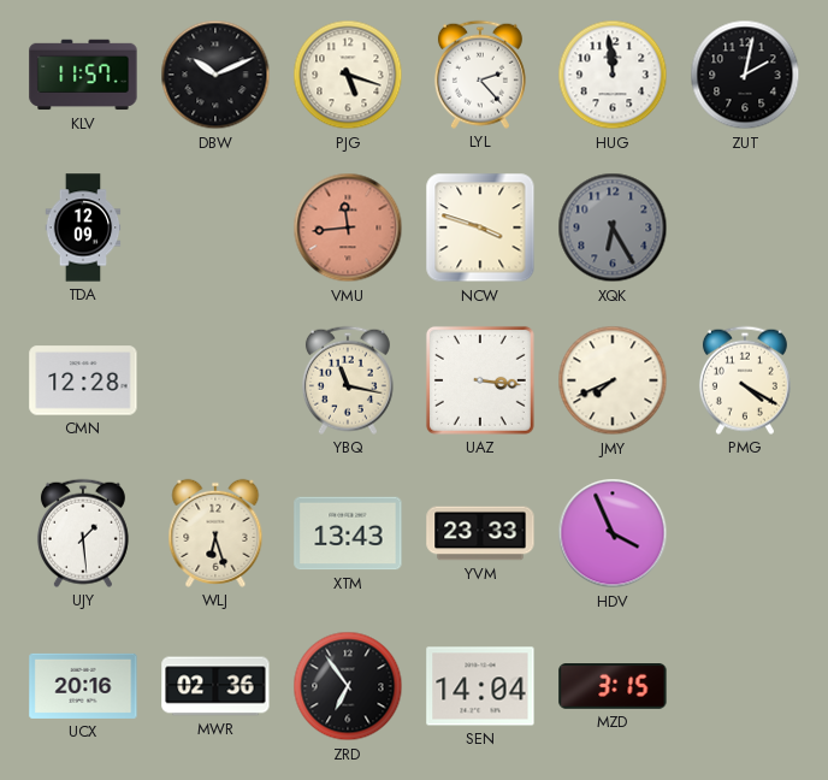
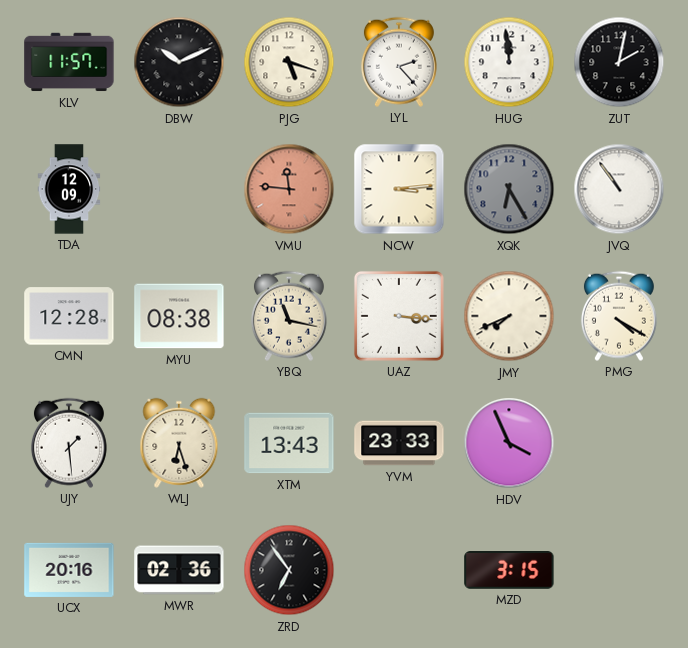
VMU: 11:44 -> 11:46
NCW: 3:48 -> 3:14
JVQ: none -> 10:54
MYU: none -> 08:38
SEN: 14:04 -> none
